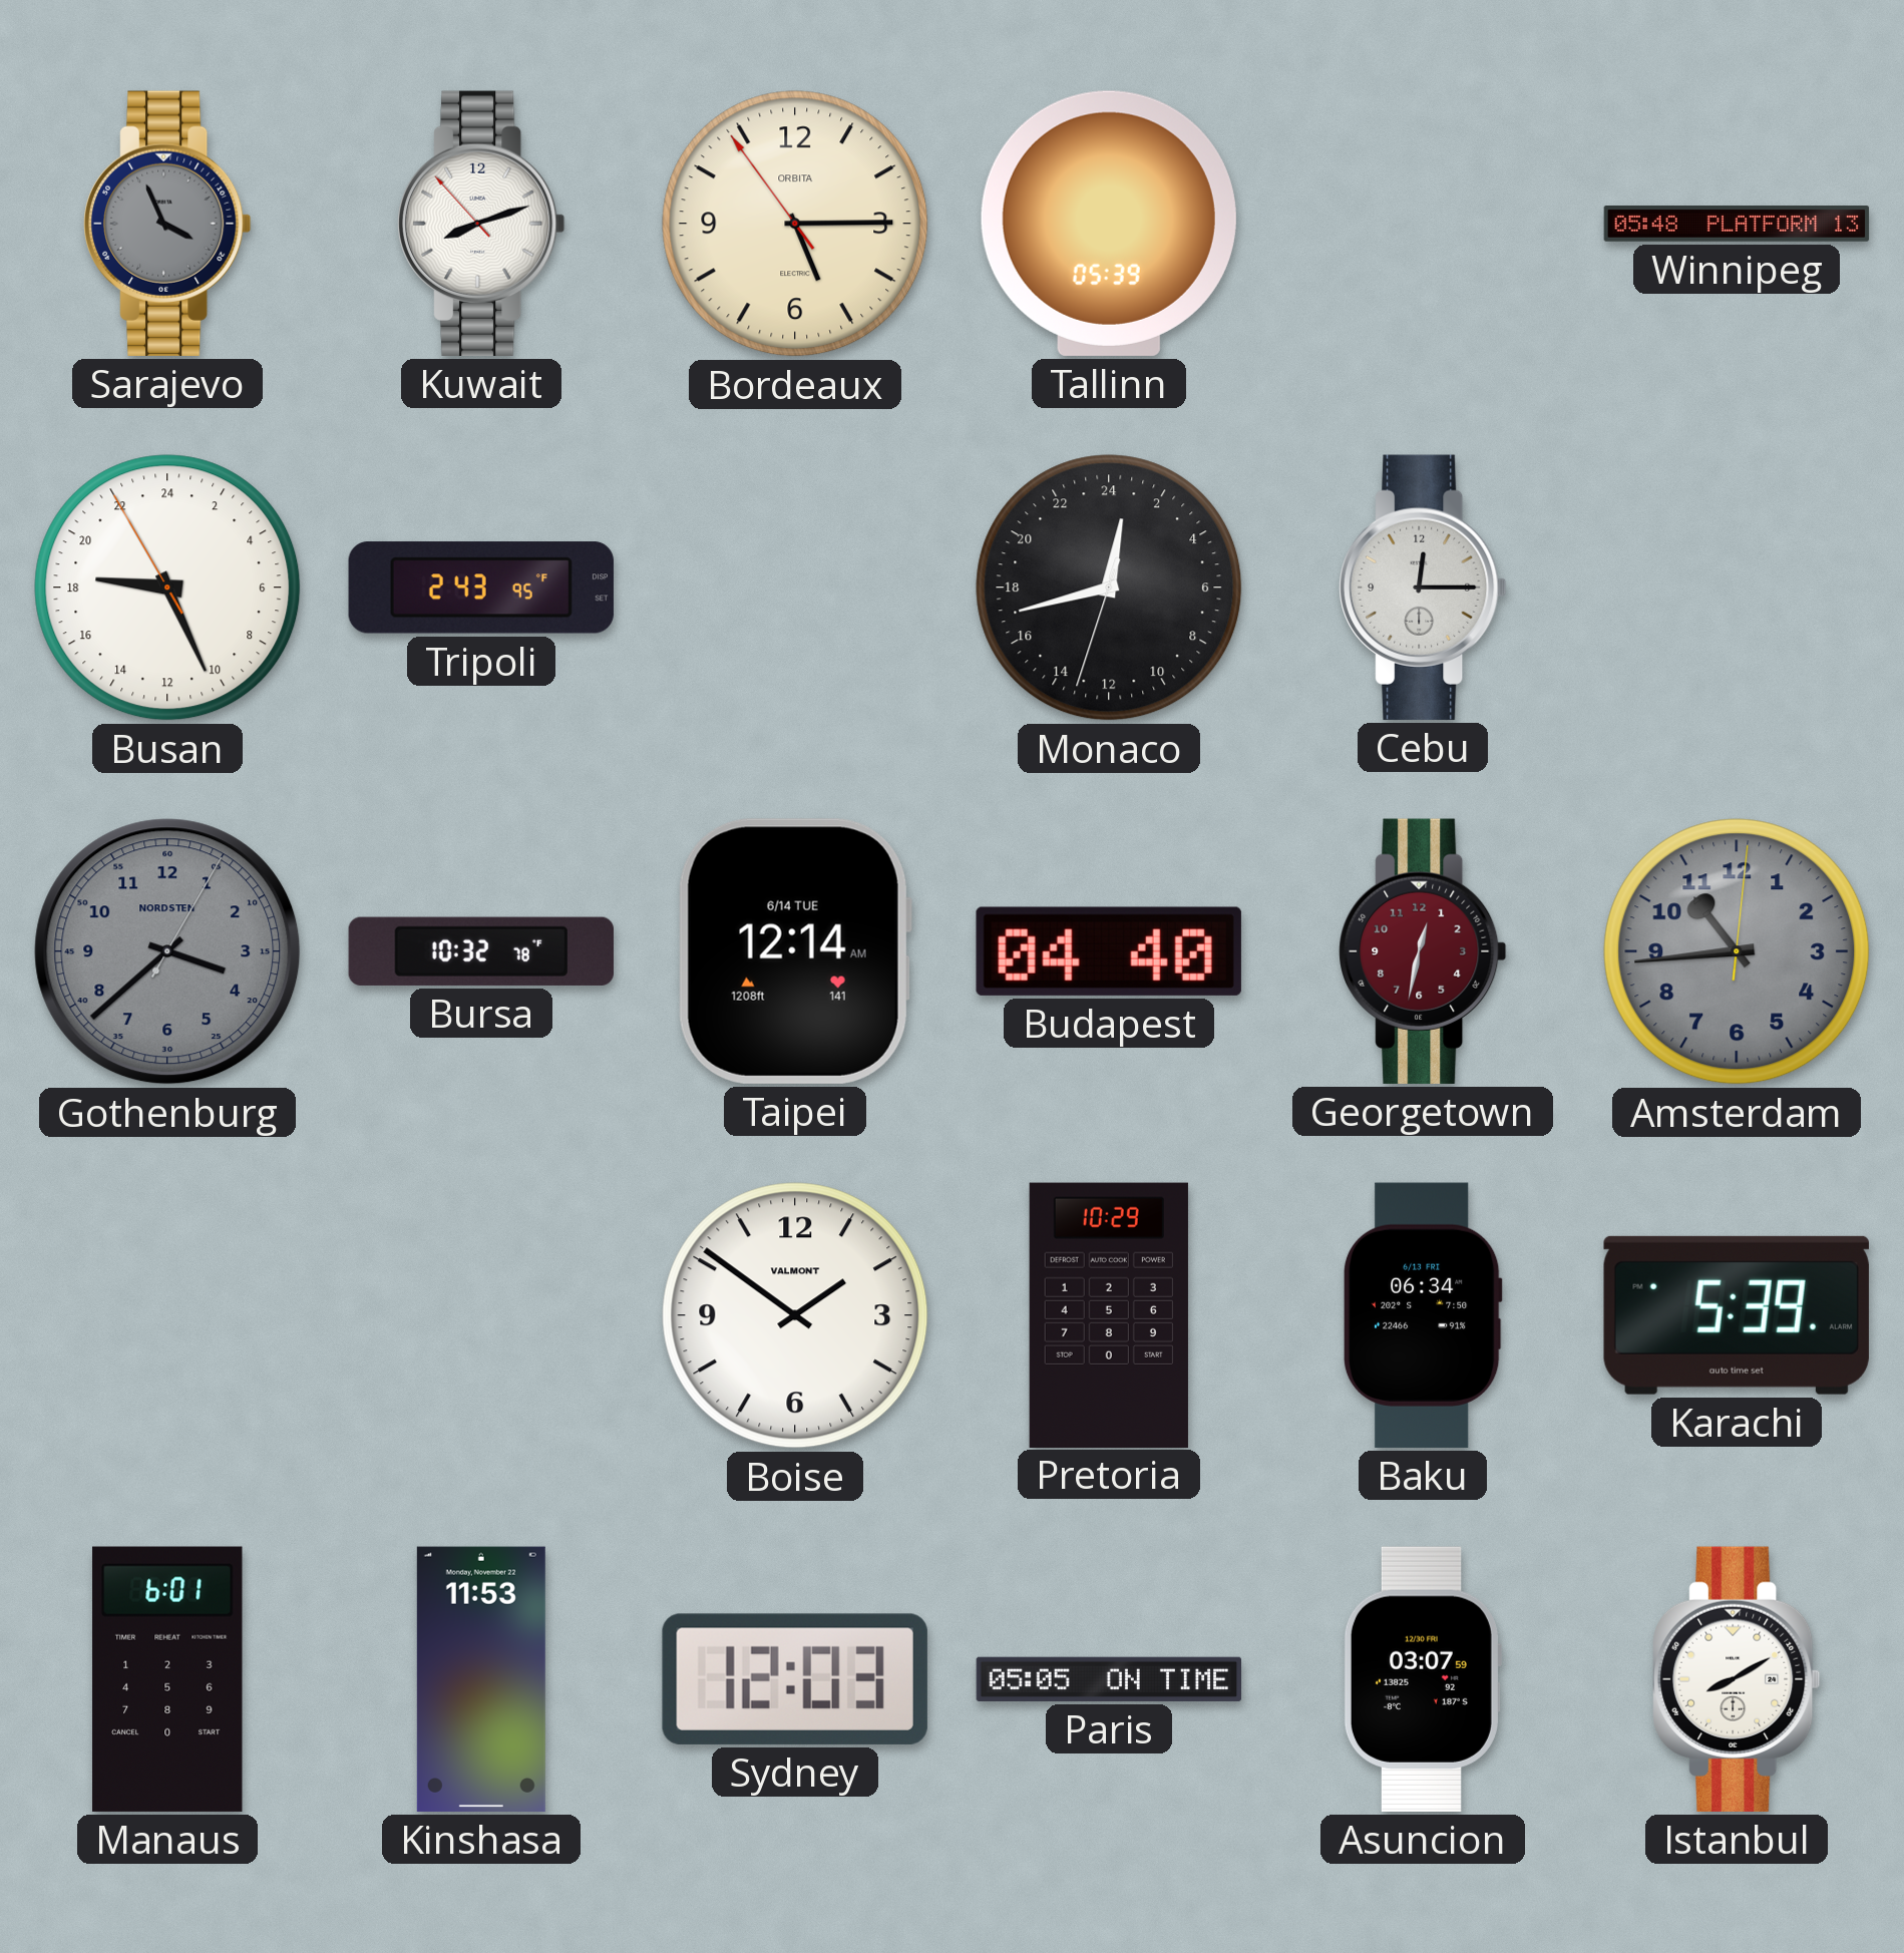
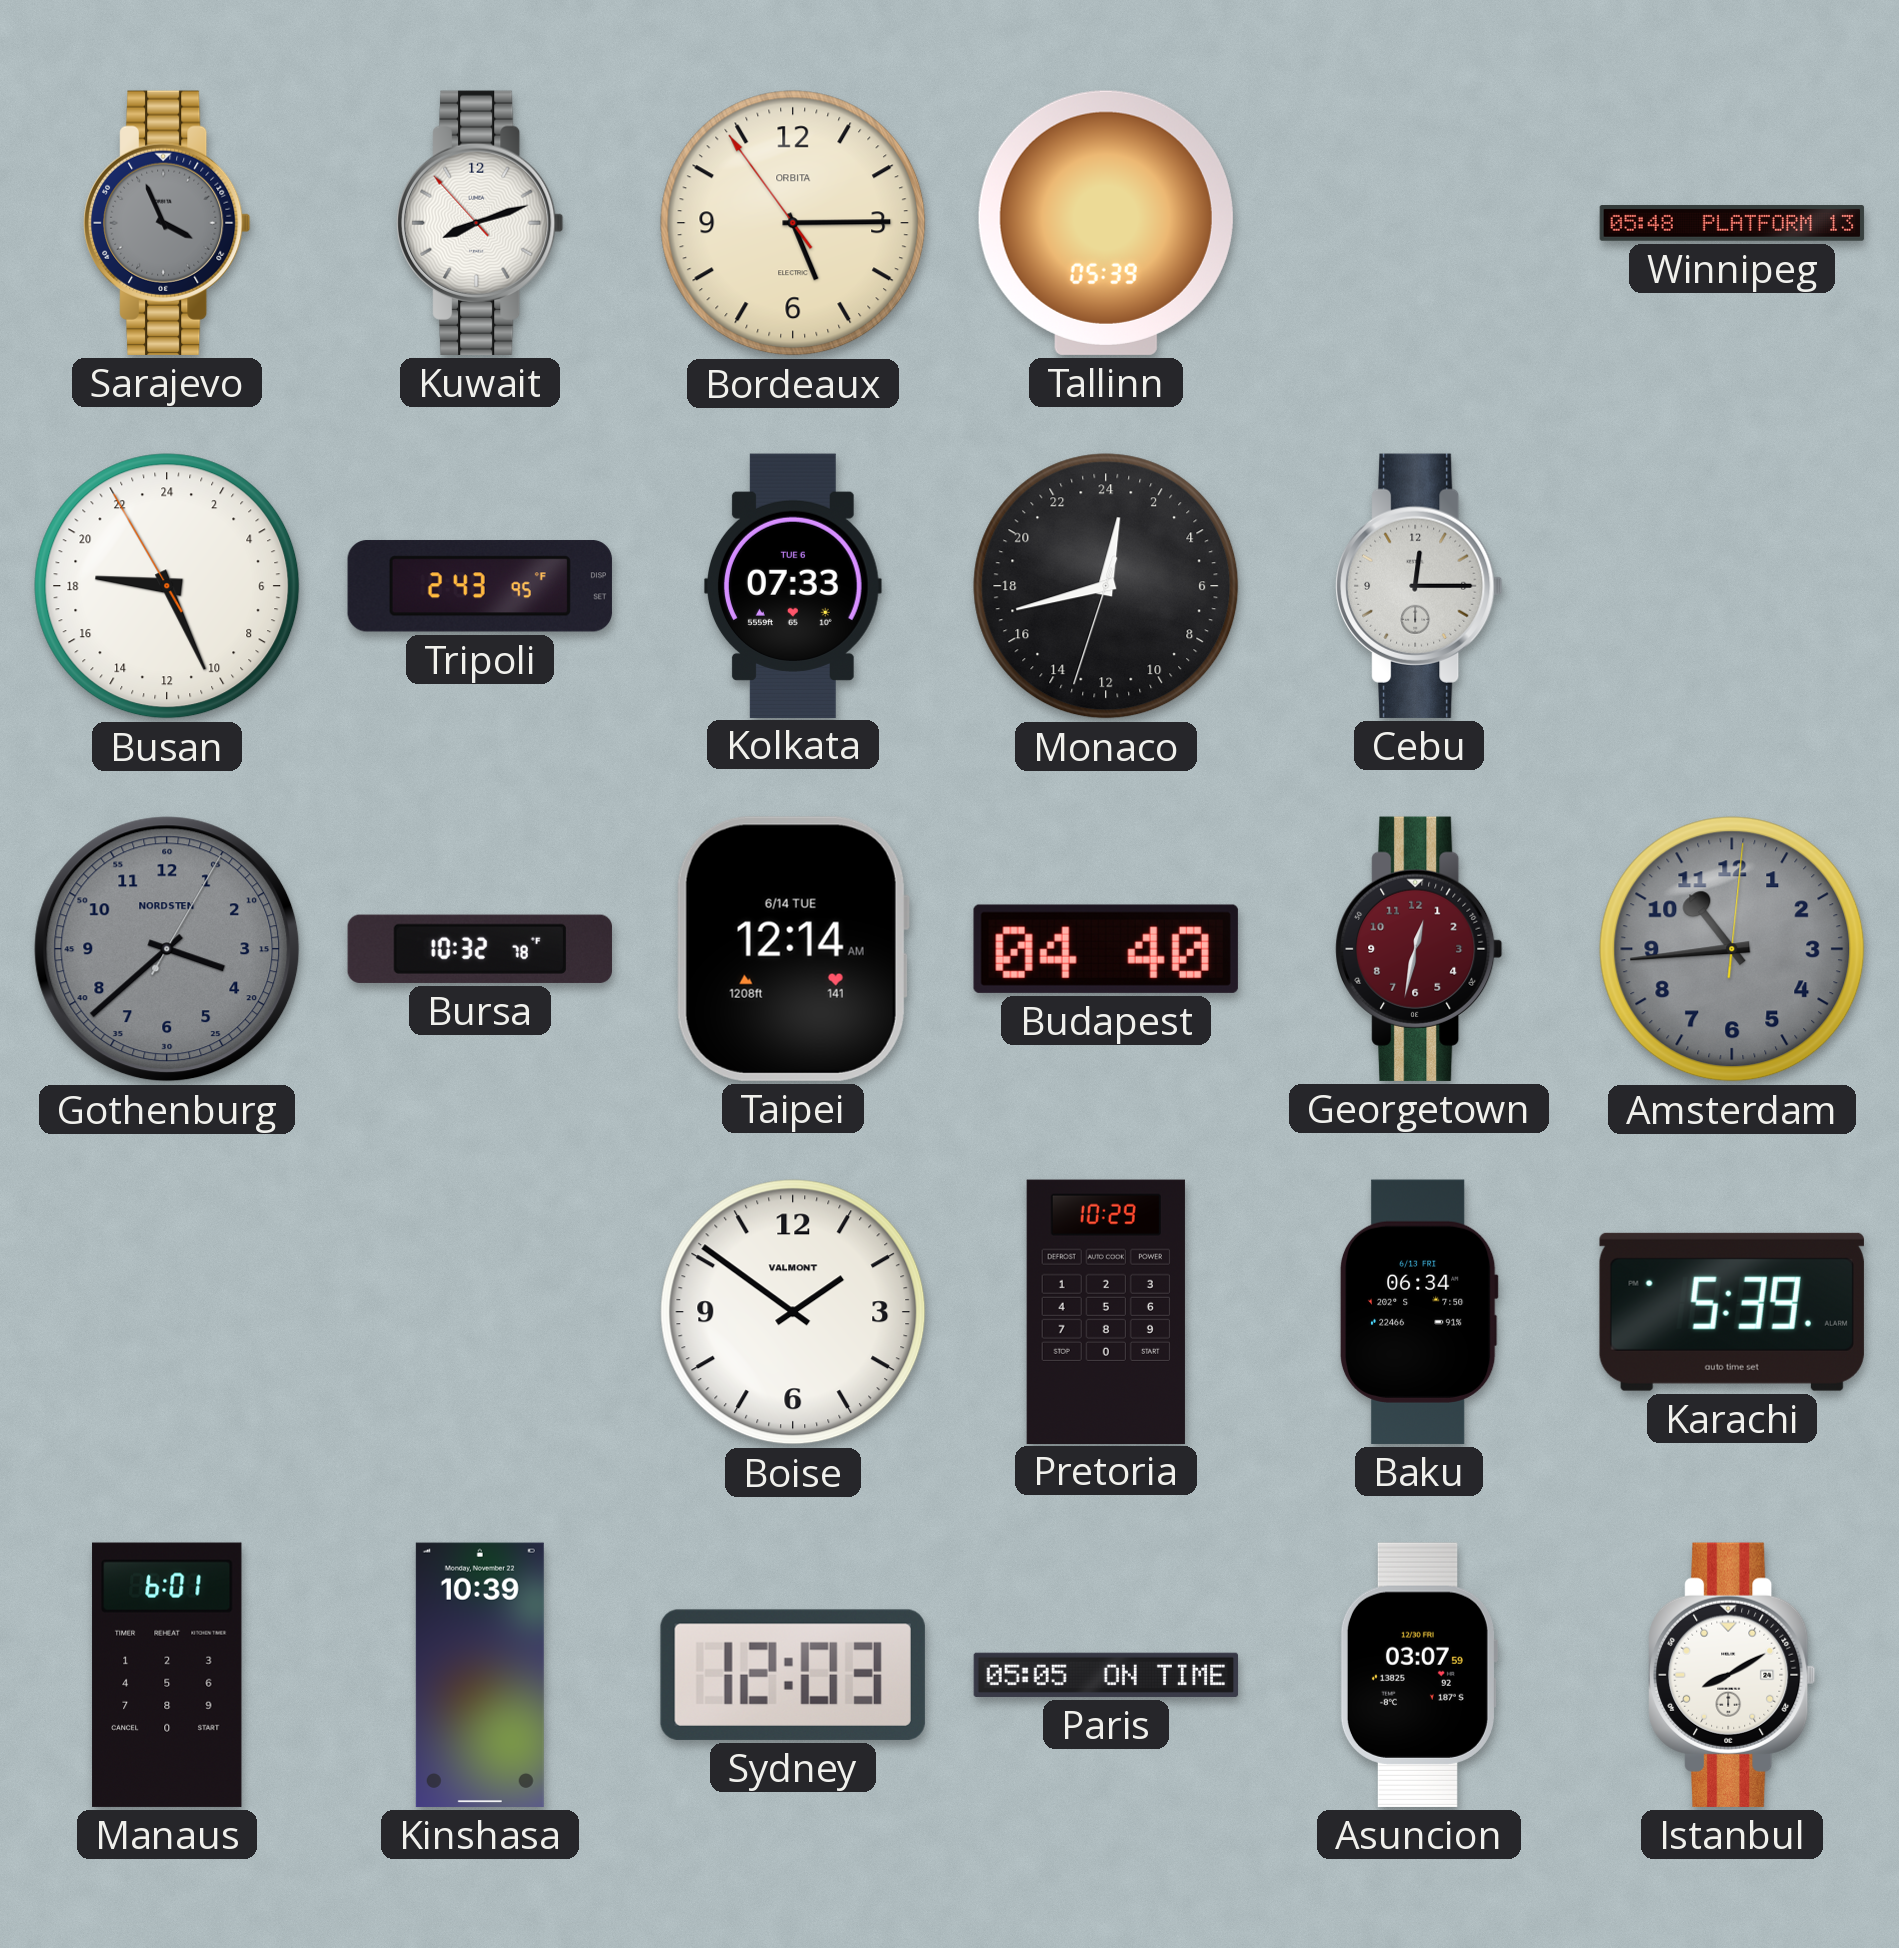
Kolkata: none -> 07:33
Kinshasa: 11:53 -> 10:39
